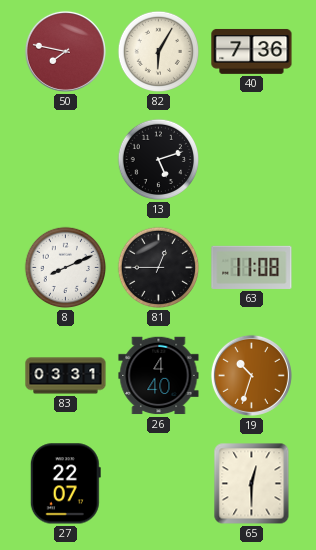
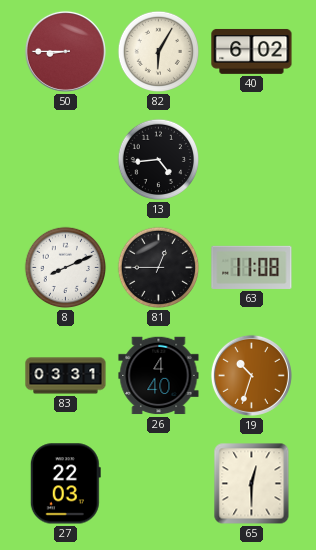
50: 7:47 -> 8:45
40: 7:36 -> 6:02
13: 5:12 -> 4:44
27: 22:07 -> 22:03
